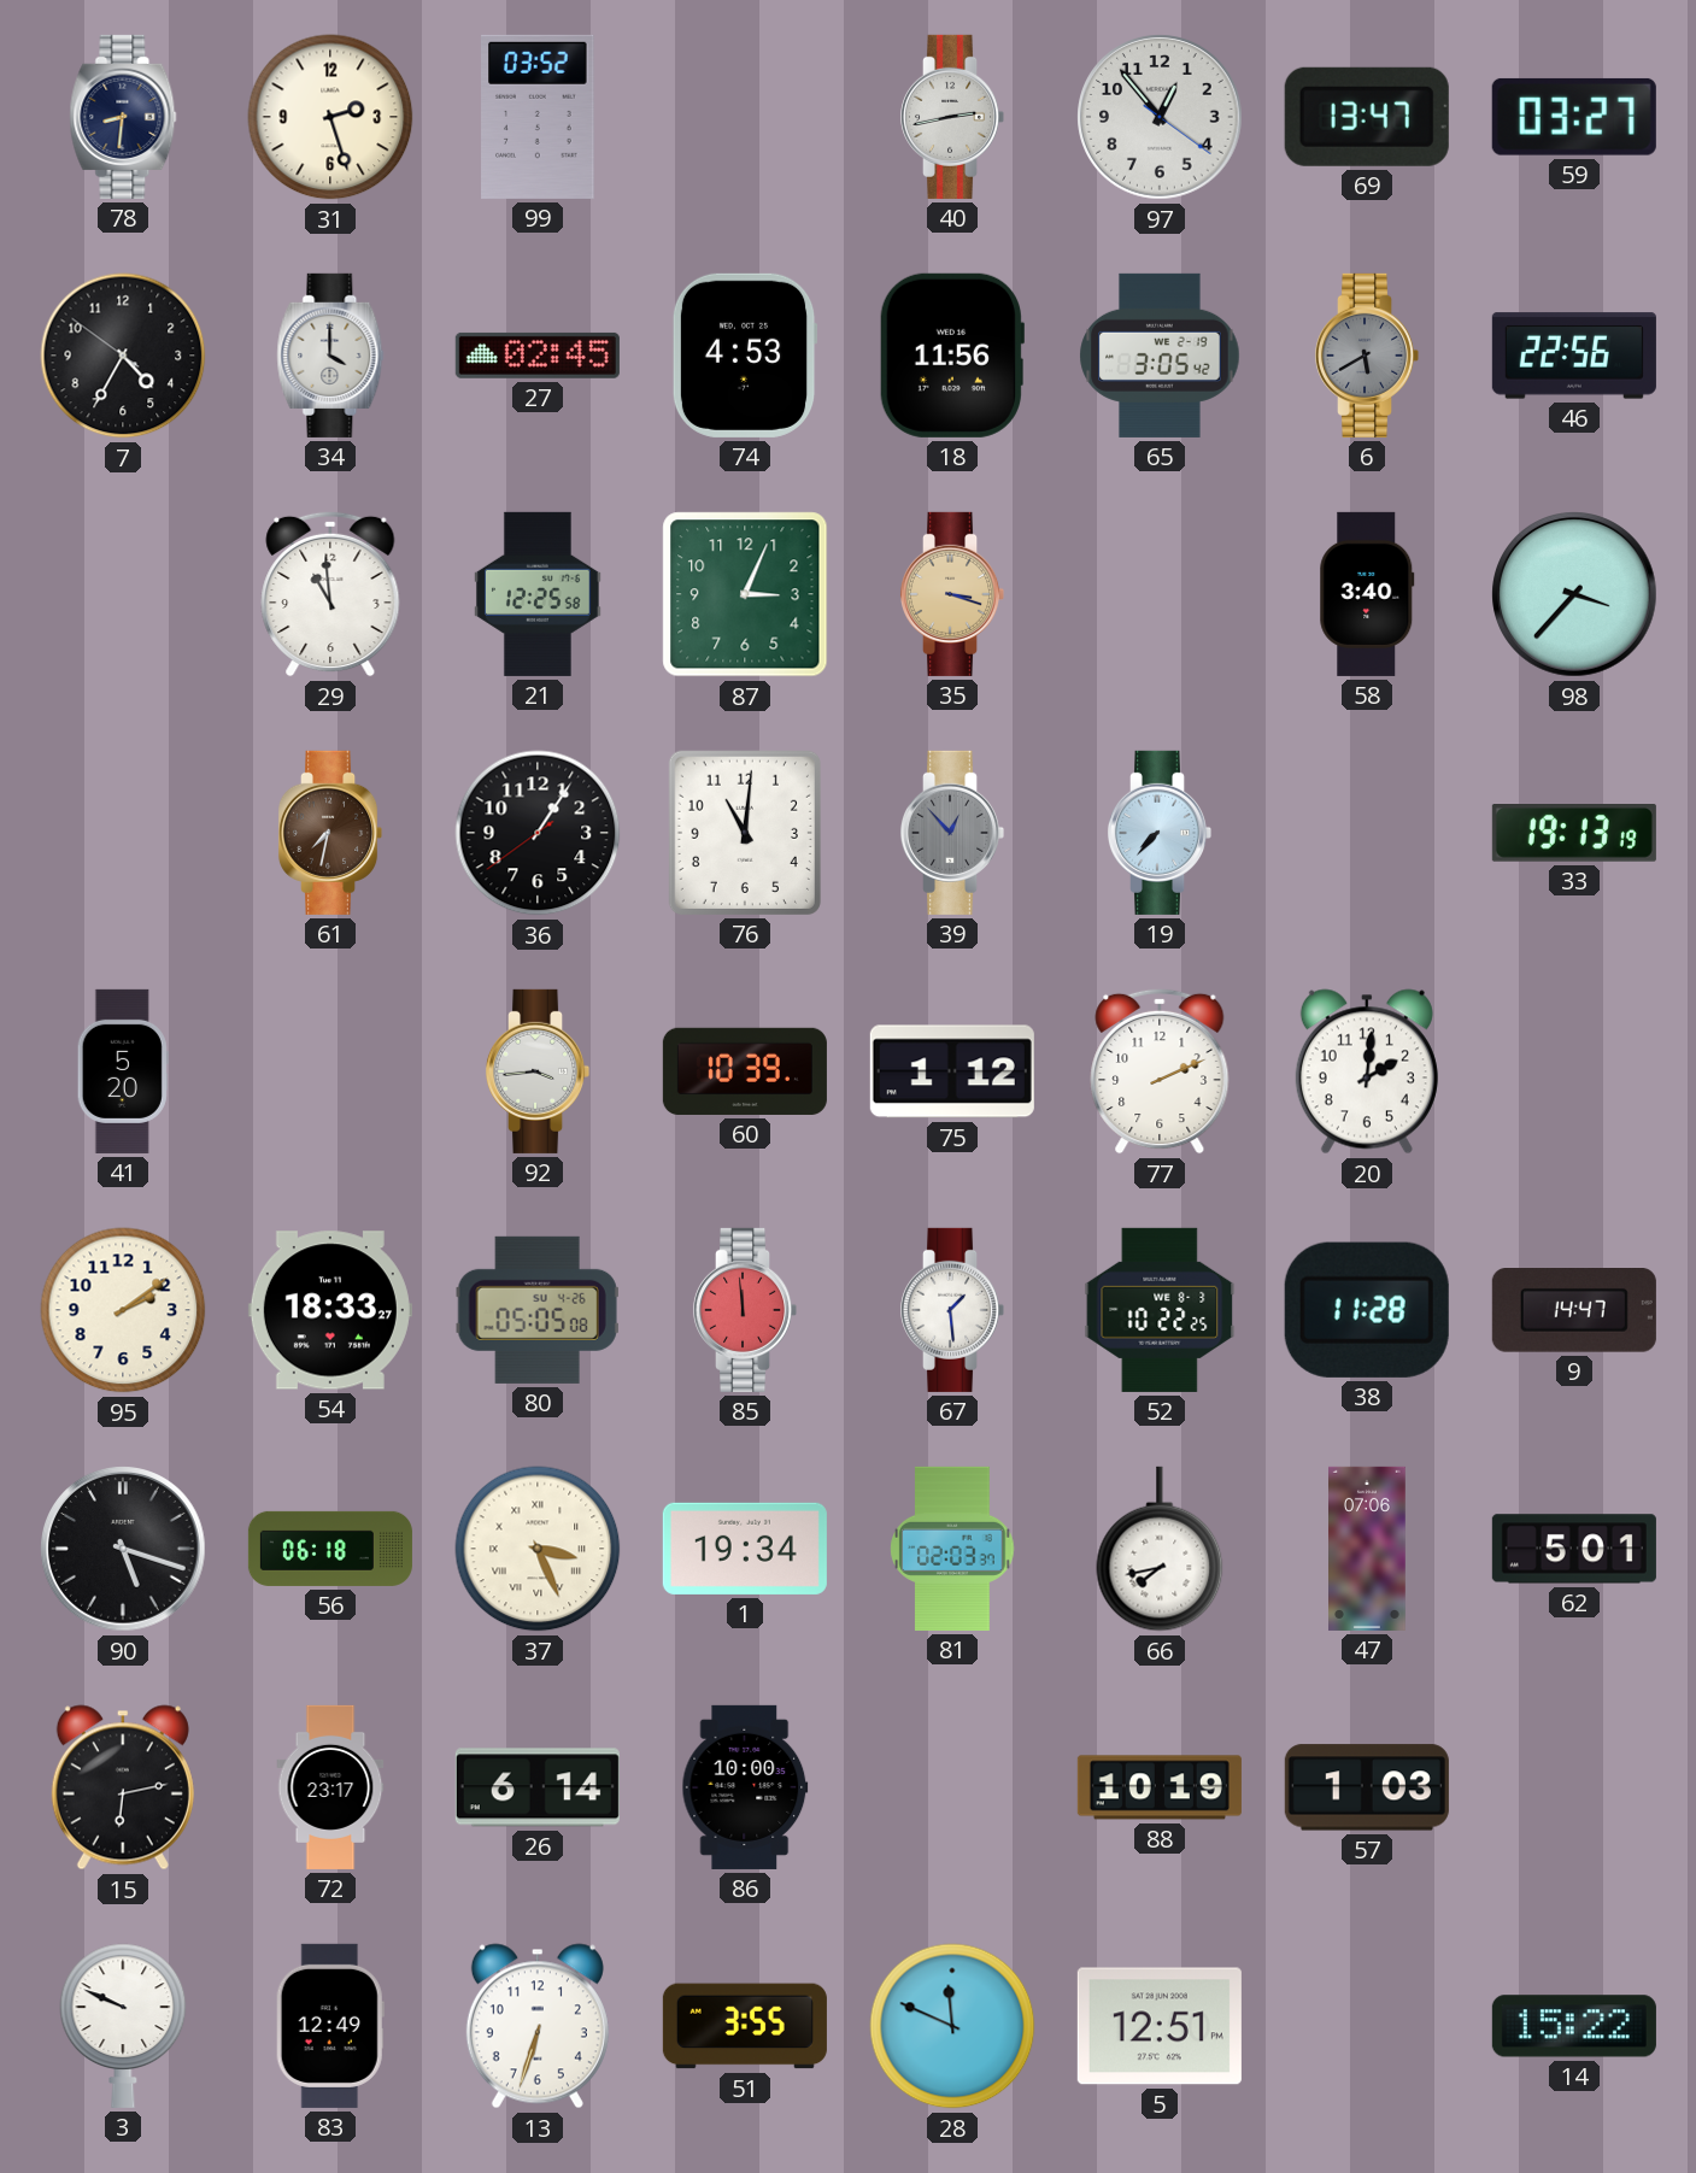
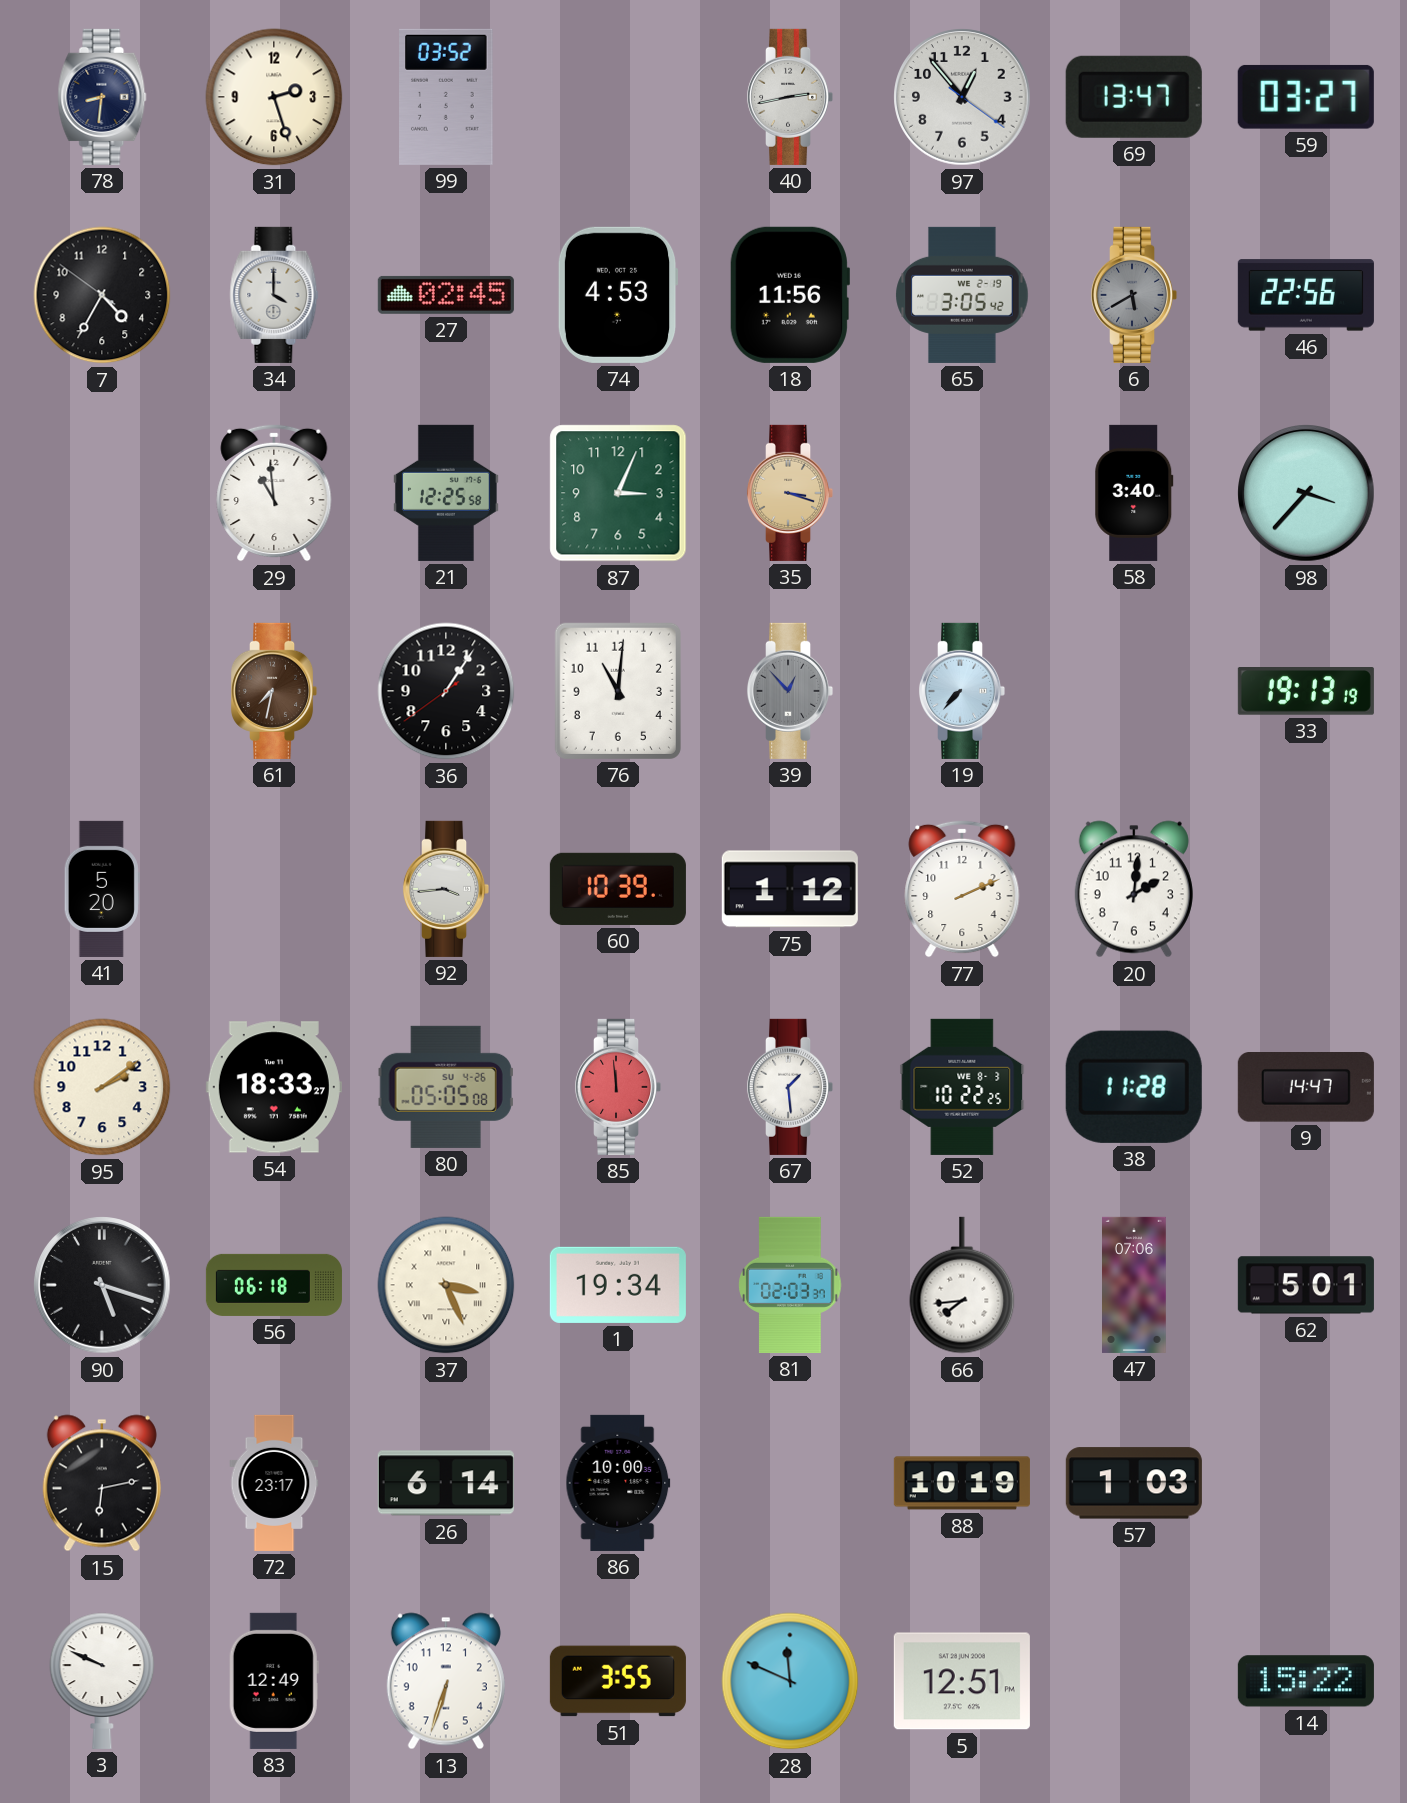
66: 7:43 -> 7:44
